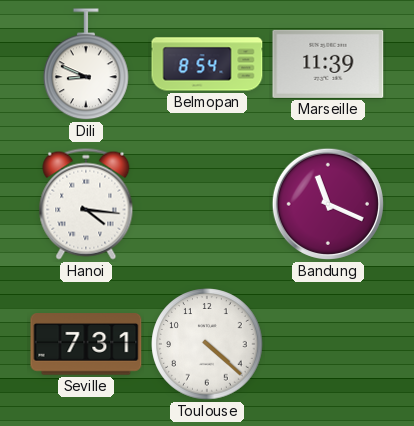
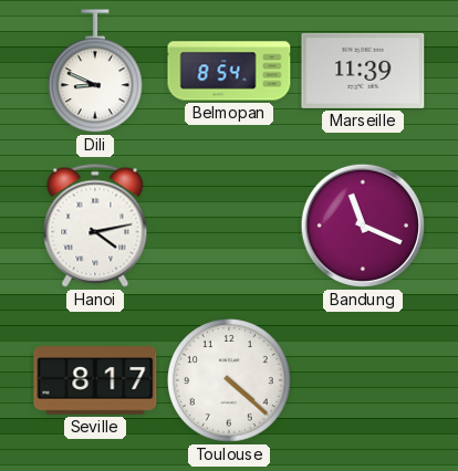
Hanoi: 4:16 -> 4:13
Seville: 7:31 -> 8:17
